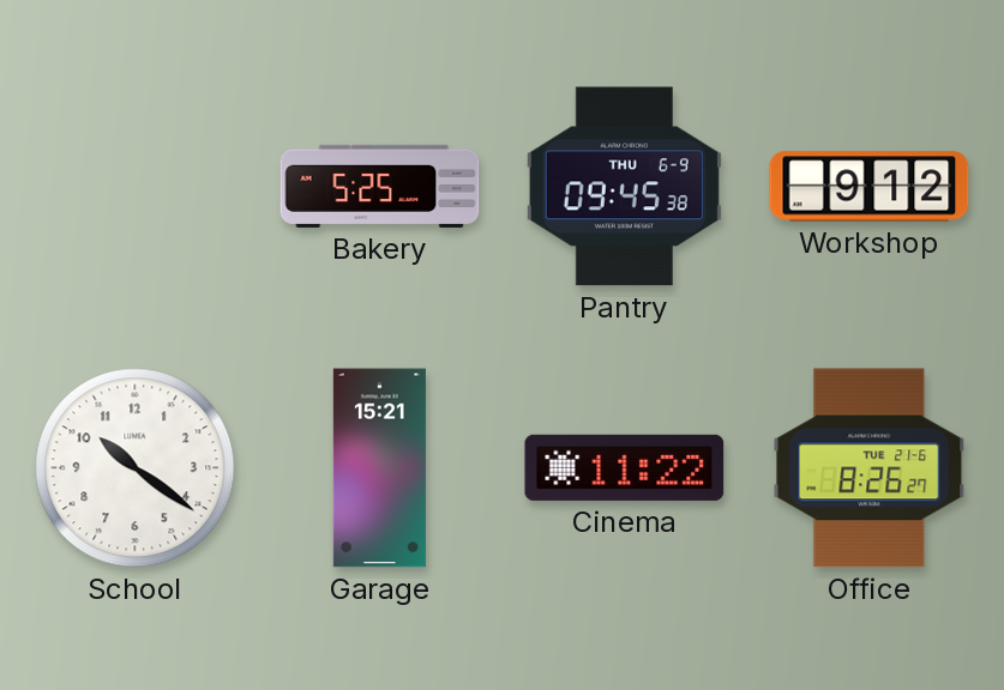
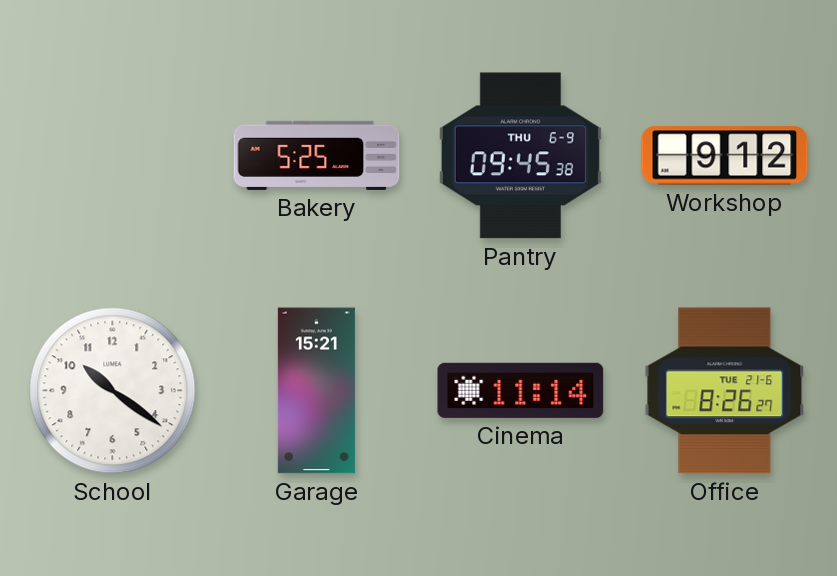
Cinema: 11:22 -> 11:14
